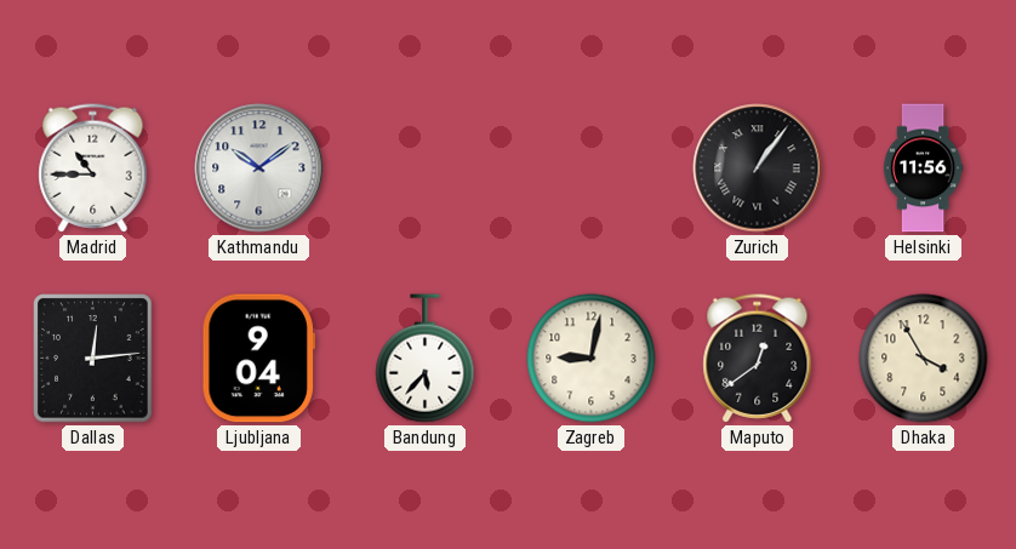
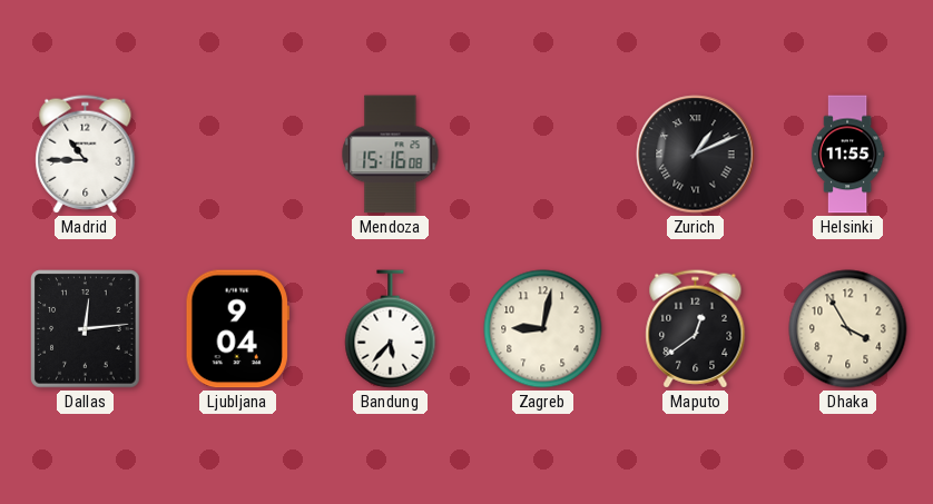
Kathmandu: 10:09 -> none
Mendoza: none -> 15:16
Zurich: 1:06 -> 1:11
Helsinki: 11:56 -> 11:55
